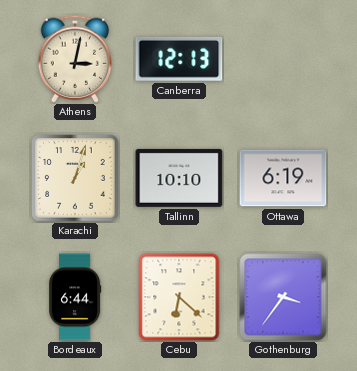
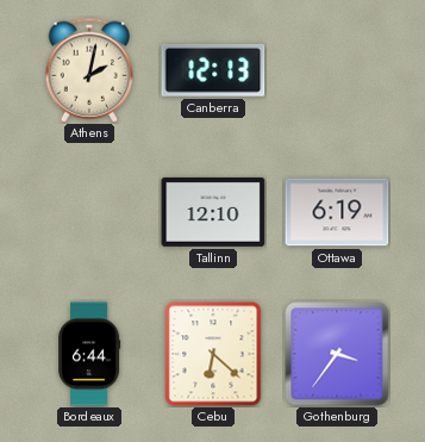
Athens: 3:02 -> 2:02
Karachi: 1:03 -> none
Tallinn: 10:10 -> 12:10
